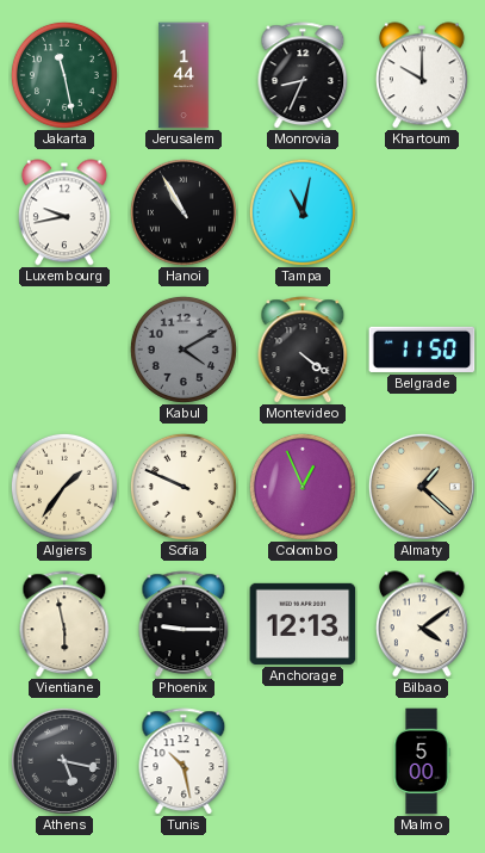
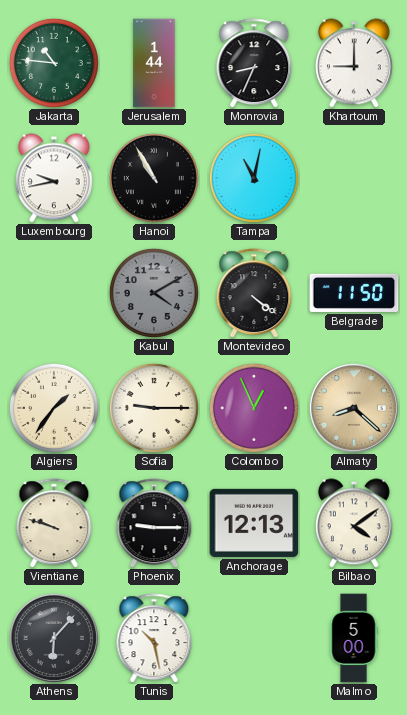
Jakarta: 11:28 -> 10:46
Khartoum: 10:00 -> 9:00
Sofia: 9:49 -> 9:15
Almaty: 1:22 -> 8:22
Vientiane: 5:58 -> 9:48
Athens: 5:17 -> 6:07
